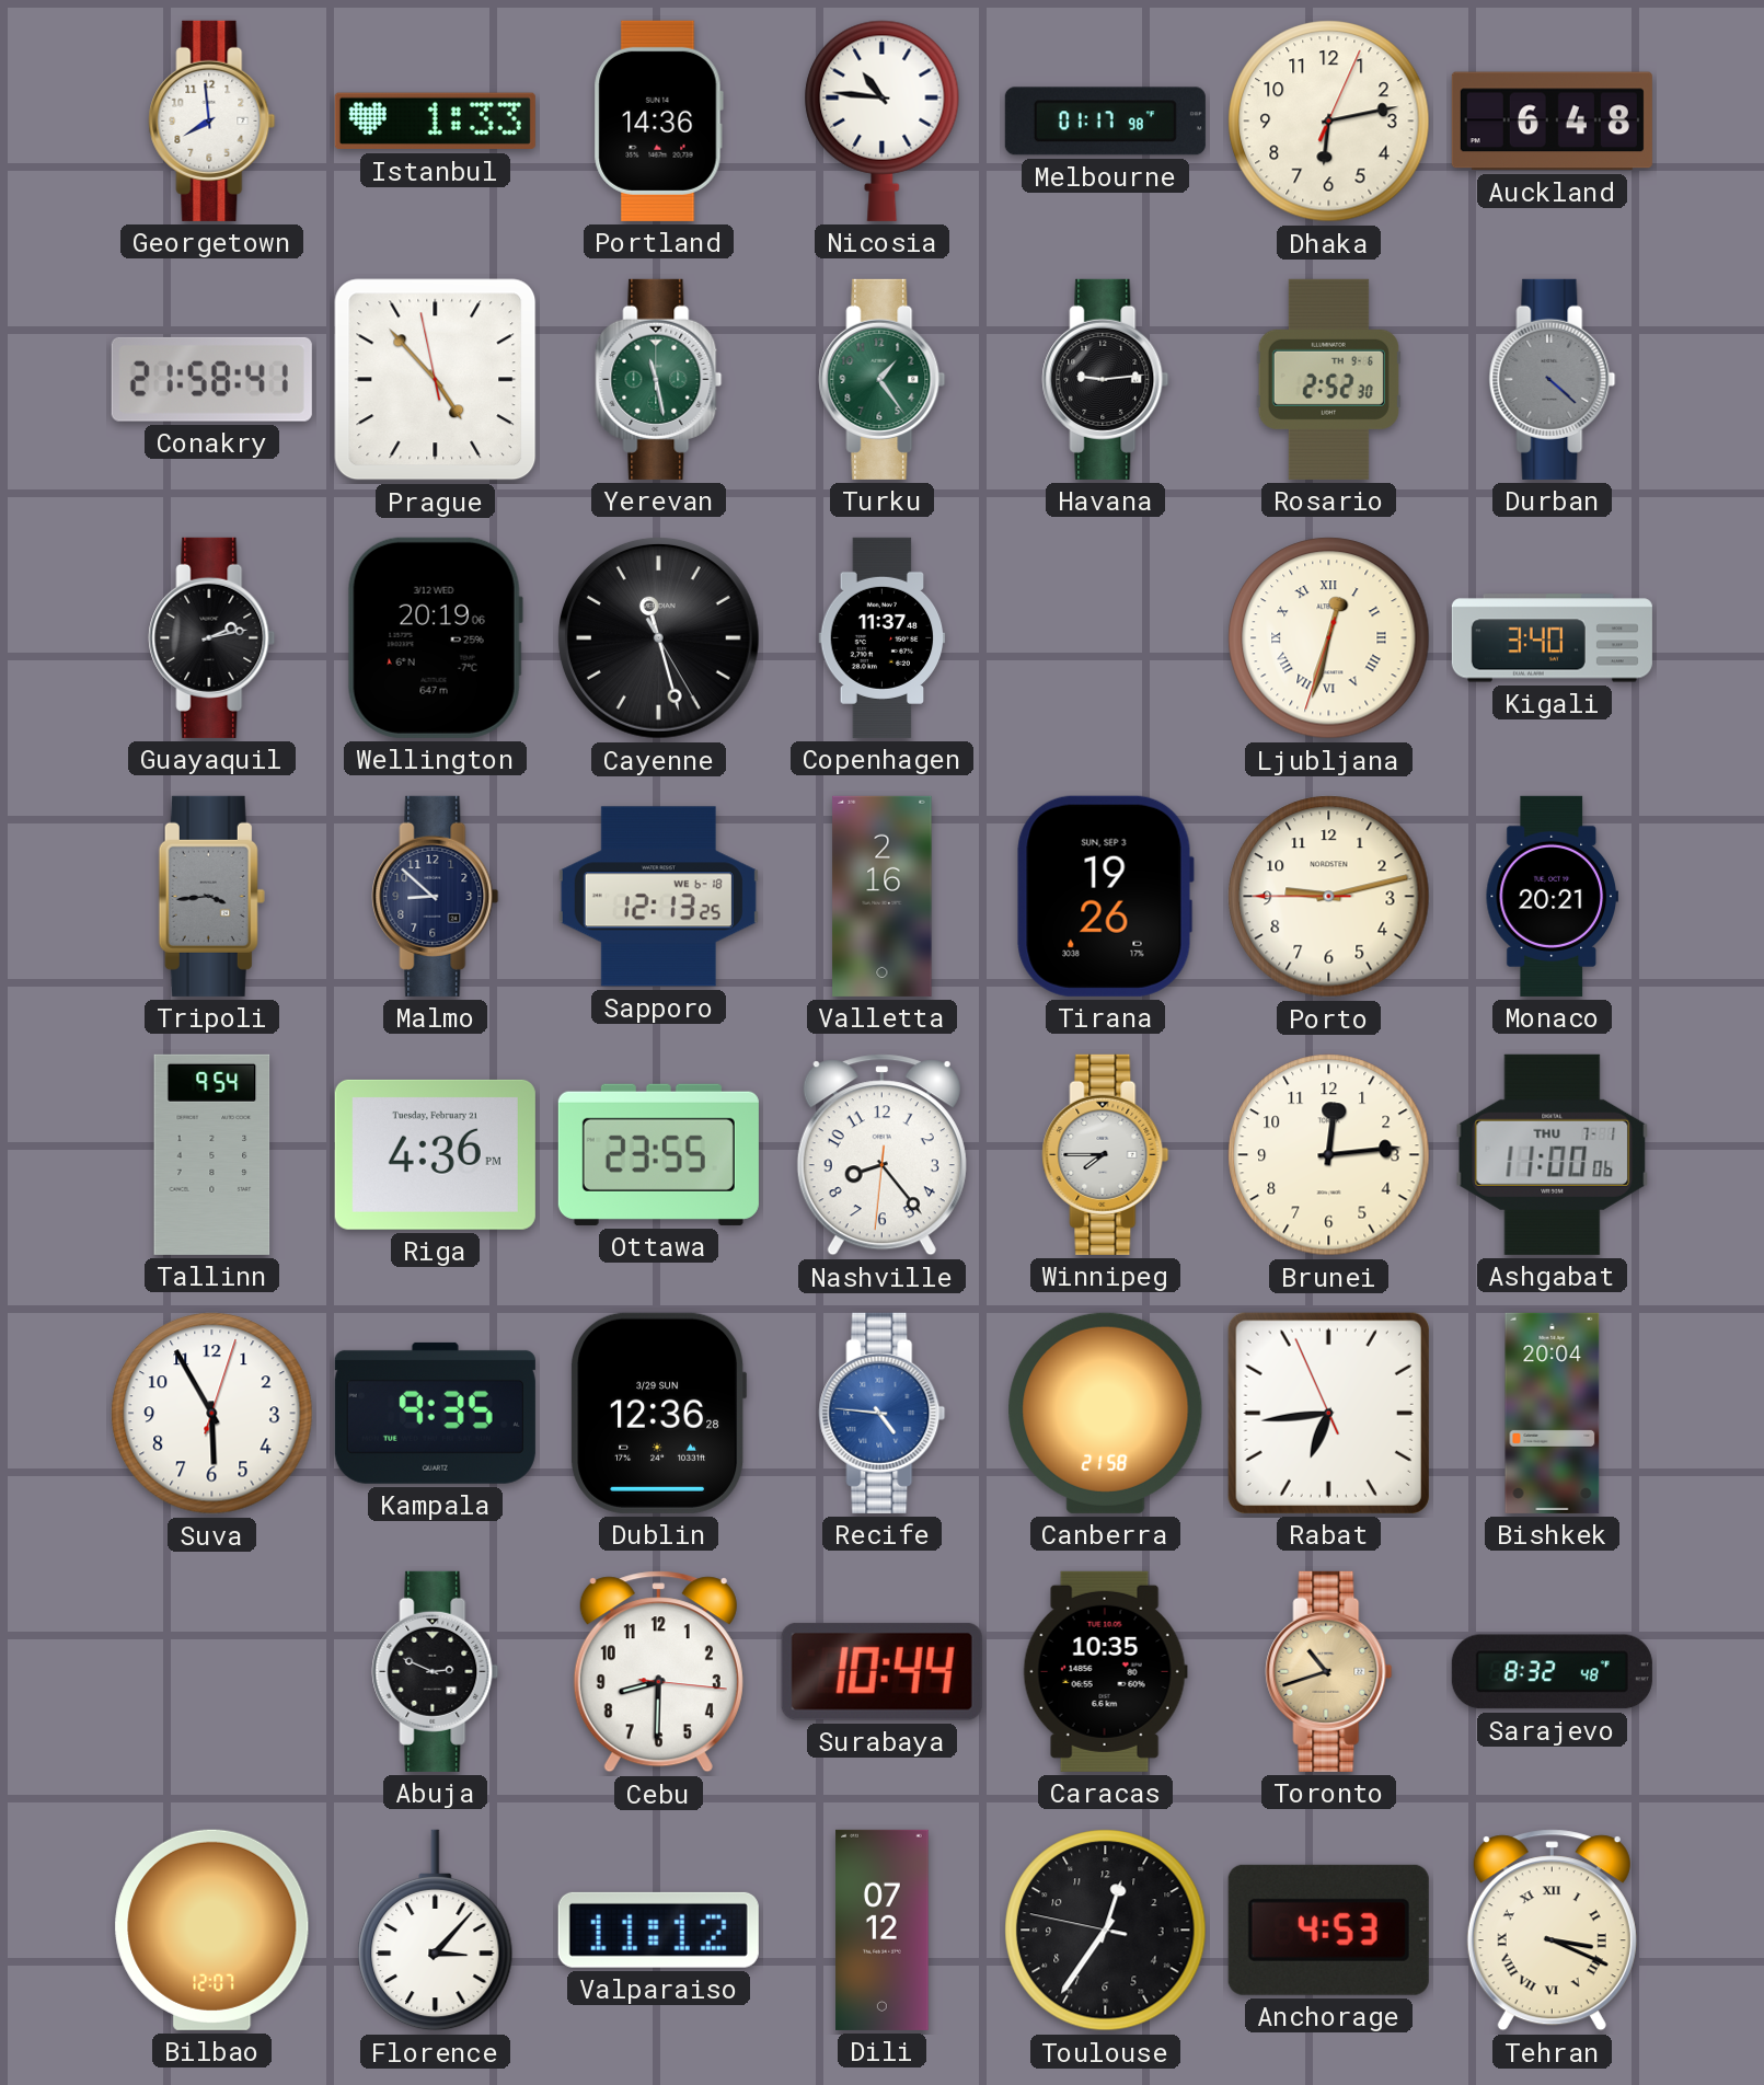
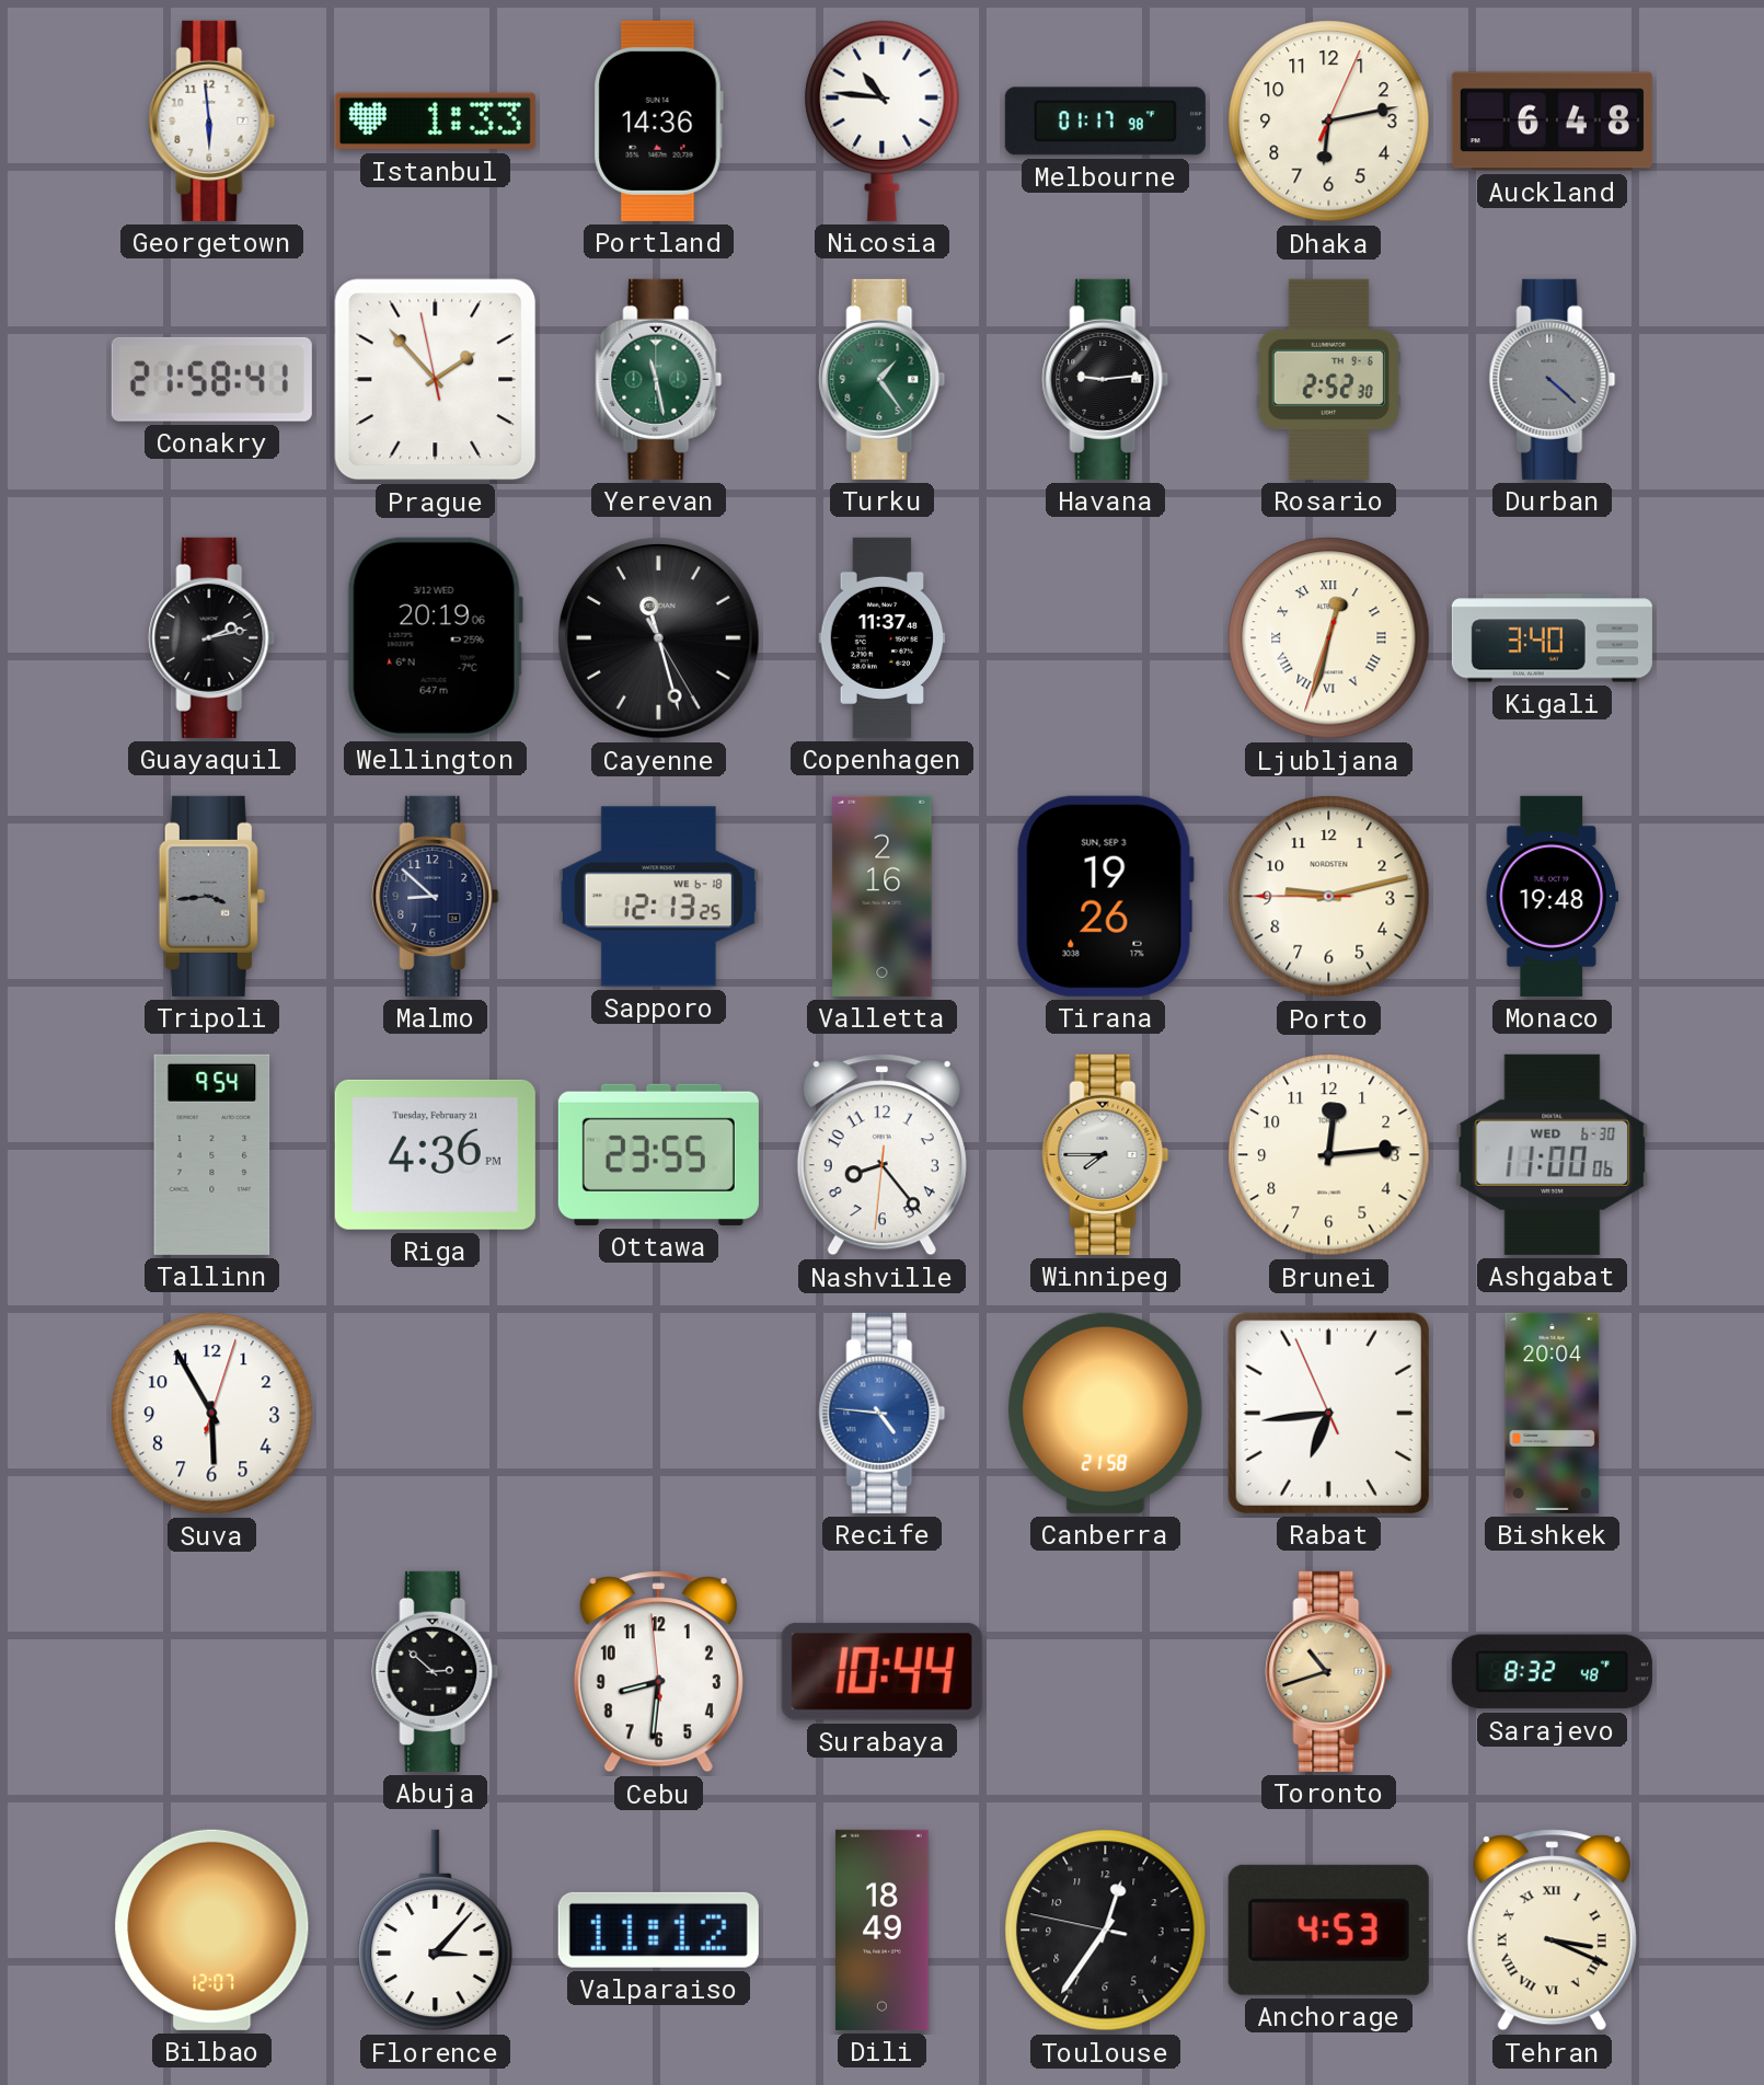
Georgetown: 7:59 -> 5:59
Prague: 4:52 -> 1:52
Monaco: 20:21 -> 19:48
Ashgabat date: THU 7-1 -> WED 6-30
Kampala: 9:35 -> none
Dublin: 12:36 -> none
Abuja: 2:49 -> 2:52
Cebu: 8:30:16 -> 8:30:59
Caracas: 10:35 -> none
Dili: 07:12 -> 18:49
